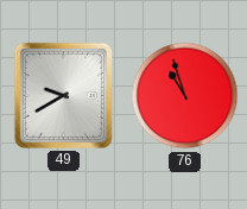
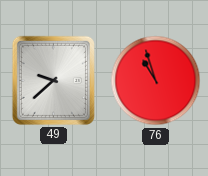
49: 9:40 -> 9:38
